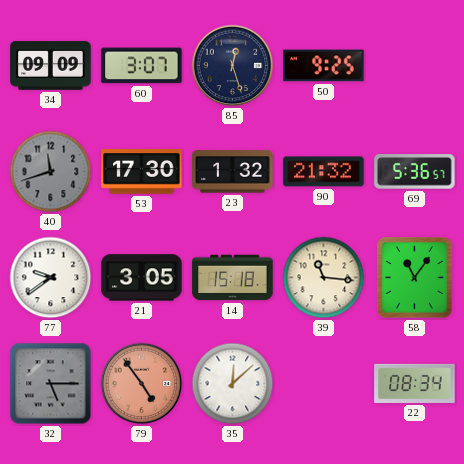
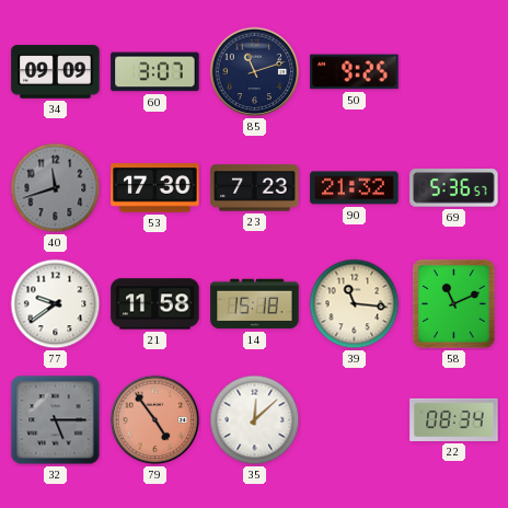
85: 12:27 -> 11:12
23: 1:32 -> 7:23
21: 3:05 -> 11:58
58: 11:06 -> 11:11
